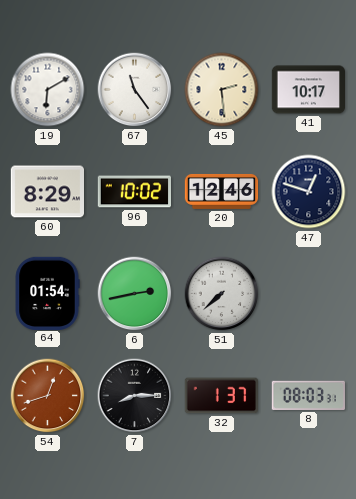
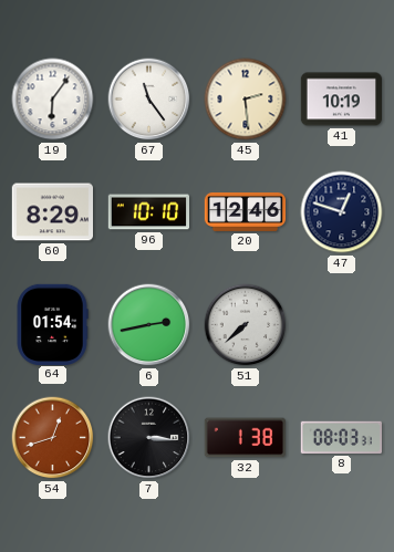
19: 6:10 -> 6:06
41: 10:17 -> 10:19
96: 10:02 -> 10:10
7: 8:15 -> 3:16
32: 1:37 -> 1:38
